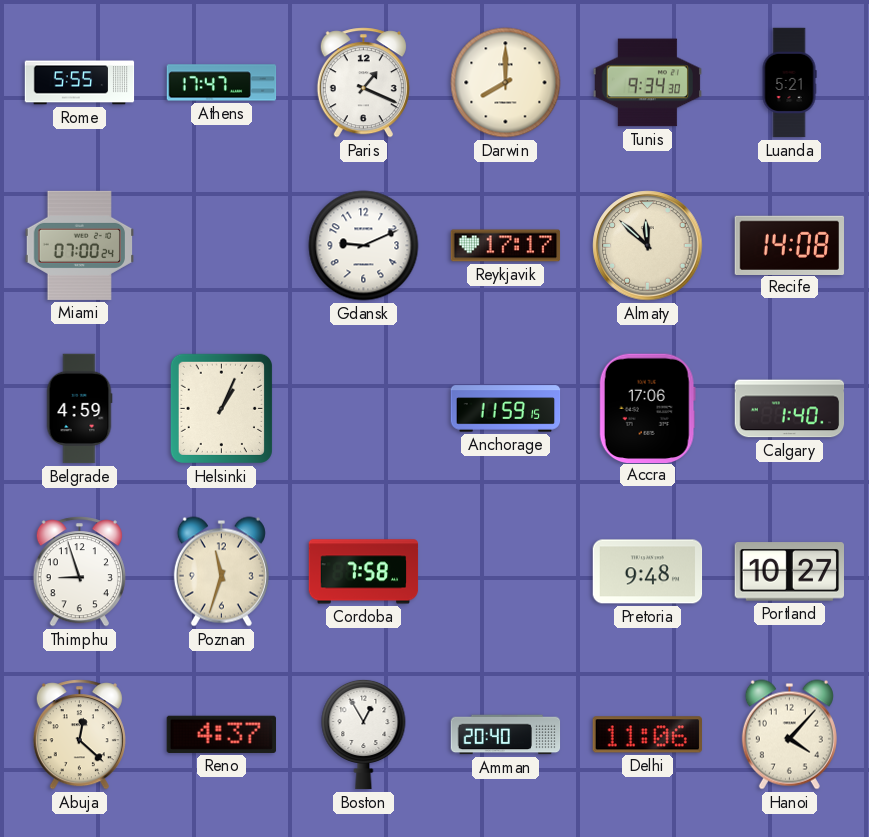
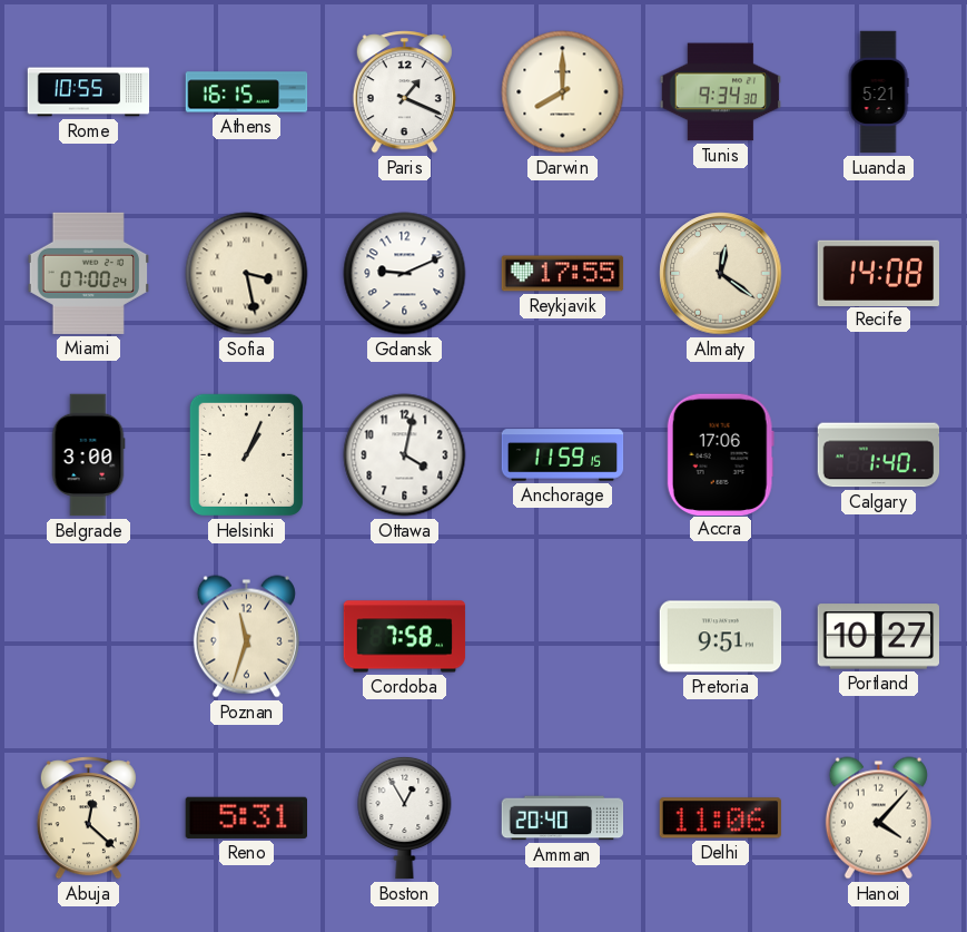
Rome: 5:55 -> 10:55
Athens: 17:47 -> 16:15
Sofia: none -> 3:28
Reykjavik: 17:17 -> 17:55
Almaty: 11:52 -> 12:21
Belgrade: 4:59 -> 3:00
Ottawa: none -> 4:02
Thimphu: 8:57 -> none
Pretoria: 9:48 -> 9:51
Reno: 4:37 -> 5:31
